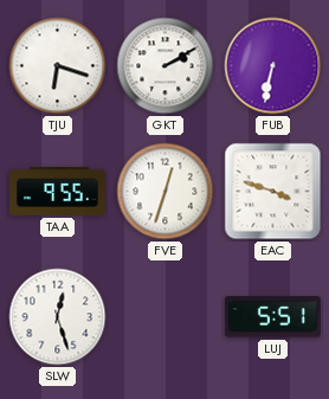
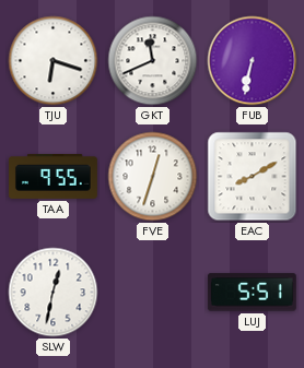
GKT: 2:10 -> 11:41
EAC: 3:48 -> 8:10
SLW: 12:27 -> 12:32
